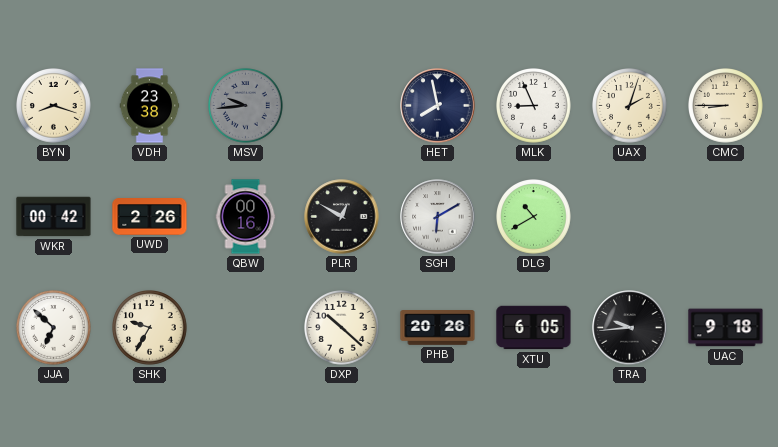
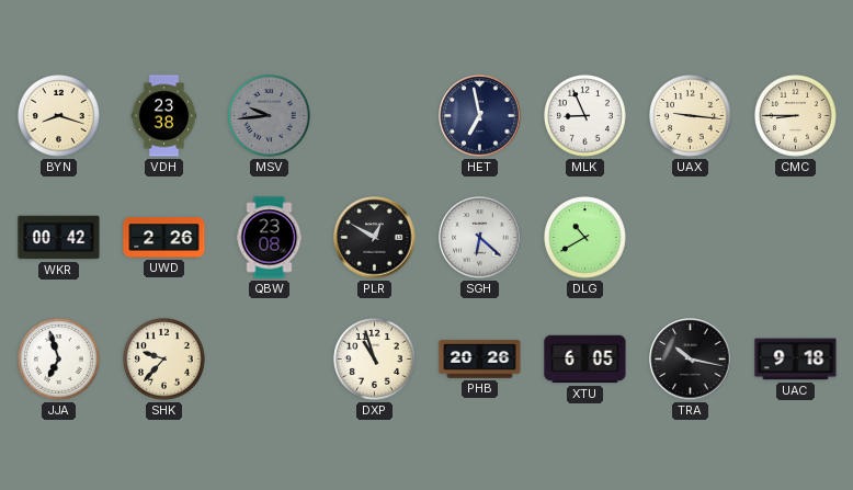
HET: 7:58 -> 6:58
UAX: 2:03 -> 9:16
QBW: 00:16 -> 23:08
SGH: 6:10 -> 6:22
JJA: 6:52 -> 6:57
SHK: 9:35 -> 9:37
DXP: 10:22 -> 10:57
TRA: 9:44 -> 10:17
